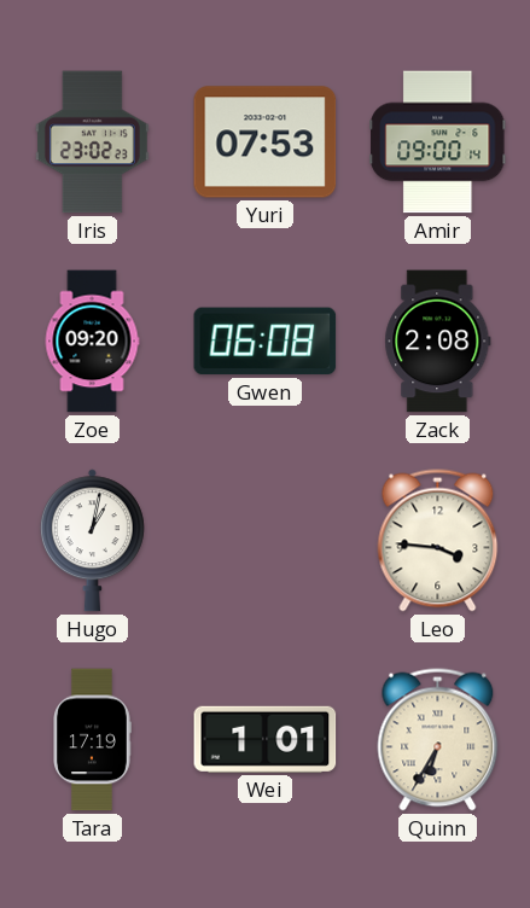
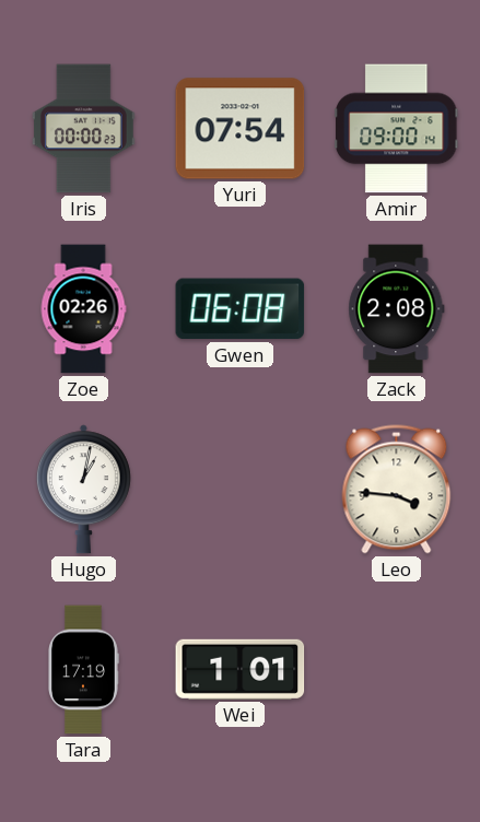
Iris: 23:02 -> 00:00
Yuri: 07:53 -> 07:54
Zoe: 09:20 -> 02:26
Quinn: 6:35 -> none
